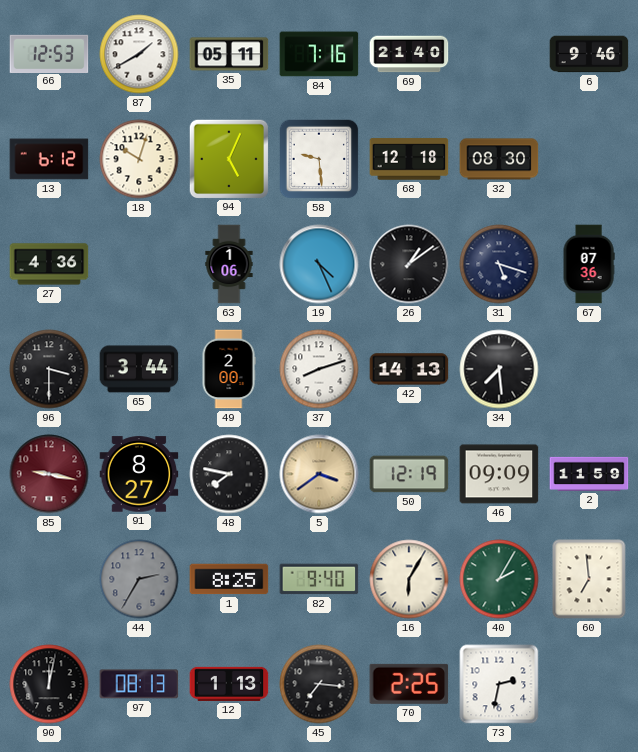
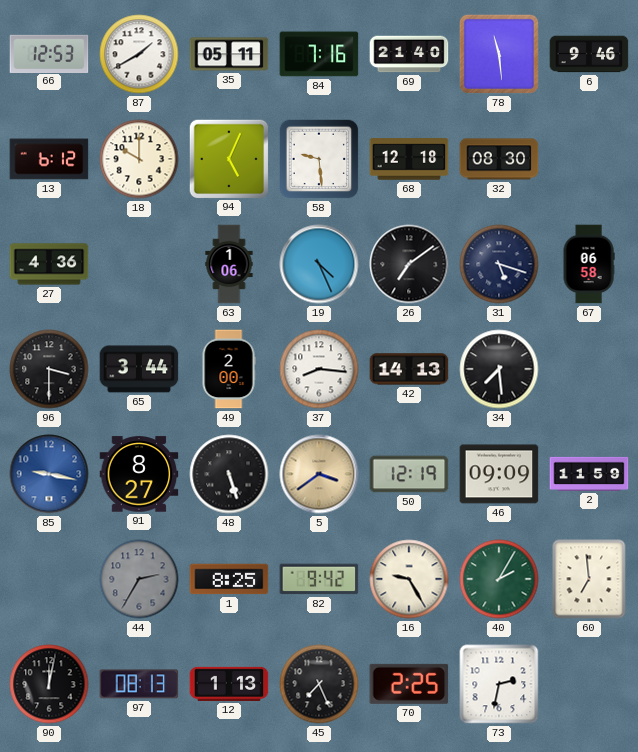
78: none -> 11:29
18: 10:03 -> 10:00
26: 1:09 -> 7:09
67: 07:36 -> 06:58
37: 8:12 -> 8:16
85 dial: burgundy -> blue
48: 7:47 -> 5:27
82: 9:40 -> 9:42
16: 6:05 -> 9:25
45: 7:16 -> 7:26
